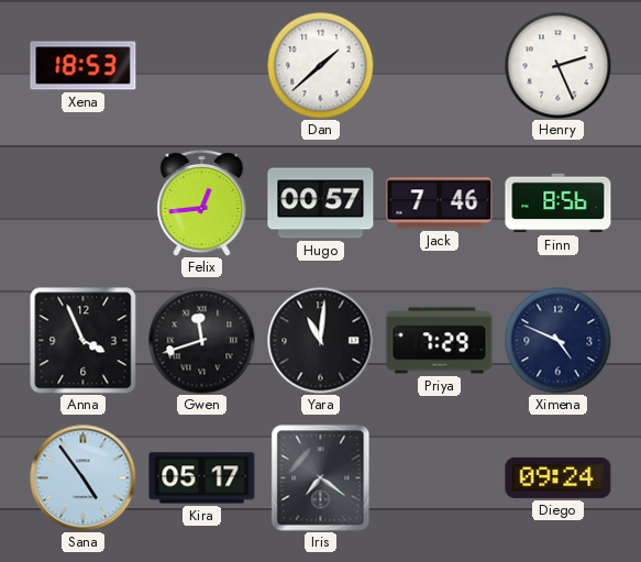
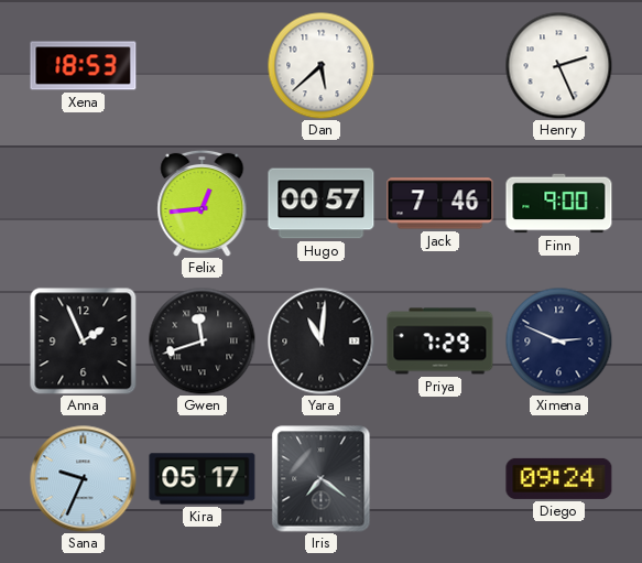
Dan: 1:38 -> 5:38
Finn: 8:56 -> 9:00
Anna: 3:56 -> 1:56
Ximena: 4:49 -> 2:49
Sana: 4:54 -> 9:34
